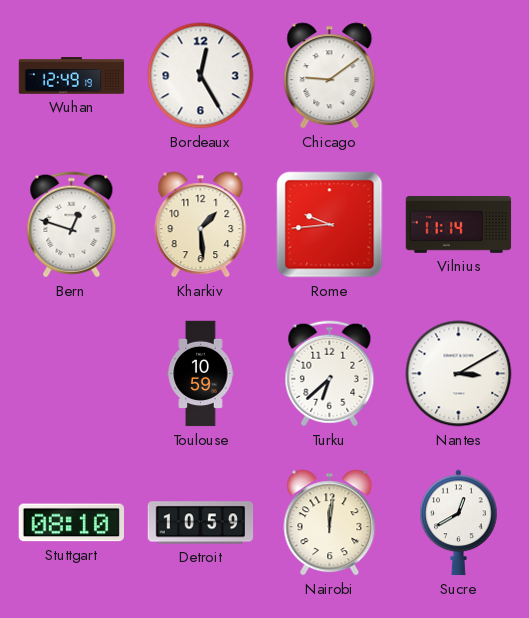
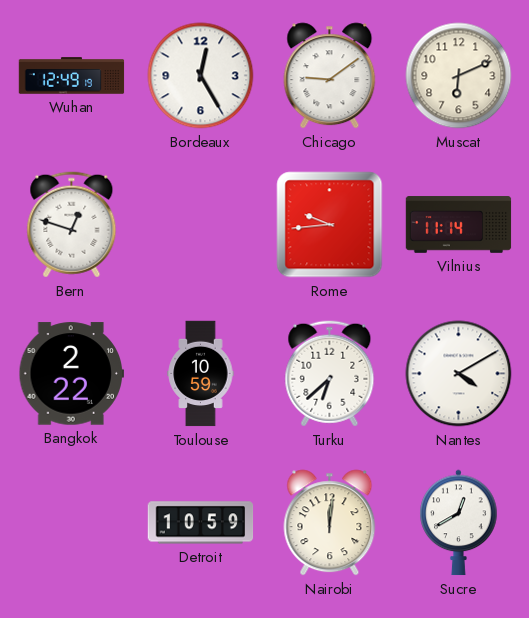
Muscat: none -> 6:11
Kharkiv: 1:29 -> none
Bangkok: none -> 2:22
Nantes: 3:10 -> 4:10
Stuttgart: 08:10 -> none
